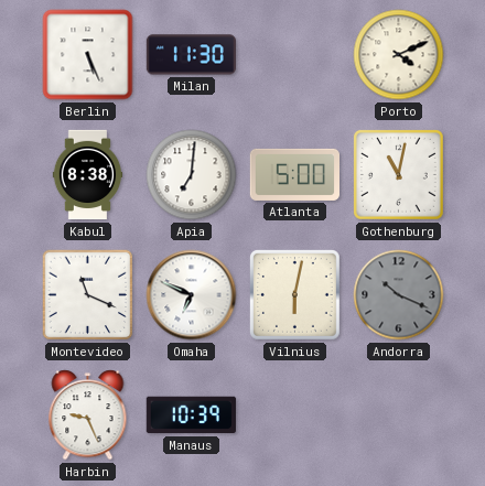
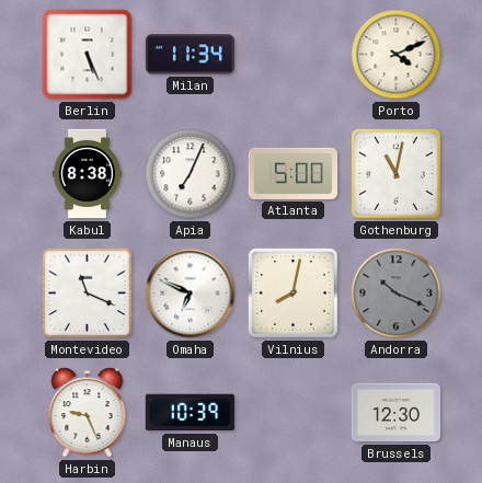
Milan: 11:30 -> 11:34
Apia: 7:01 -> 7:04
Vilnius: 6:02 -> 8:02
Brussels: none -> 12:30
